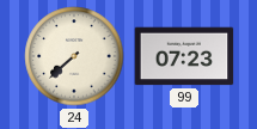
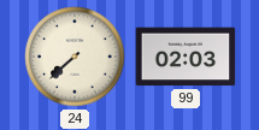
99: 07:23 -> 02:03
